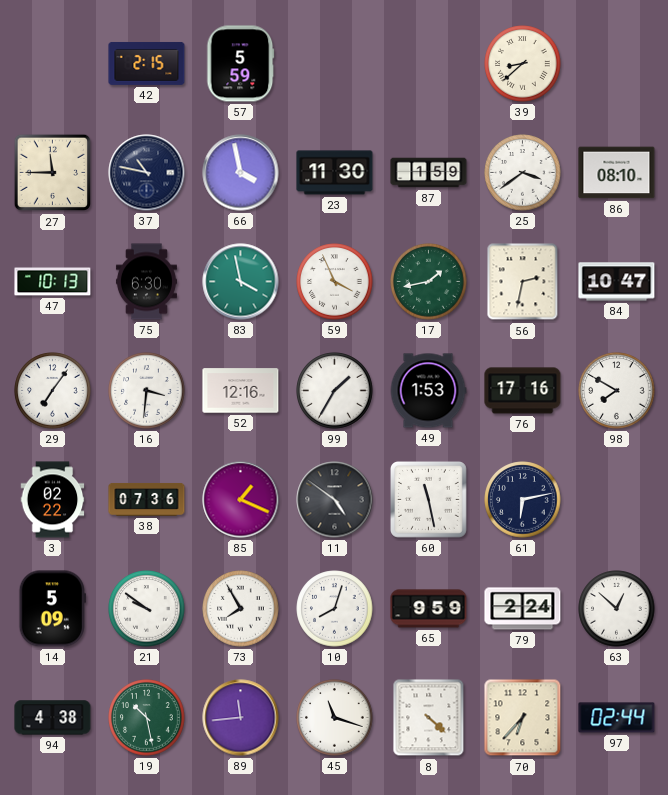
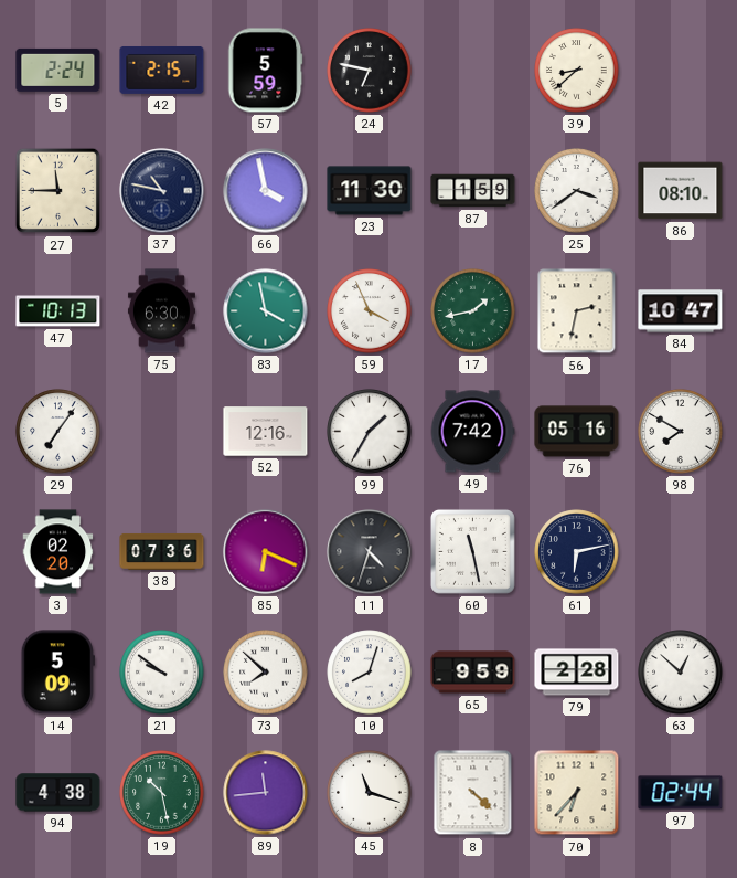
5: none -> 2:24
24: none -> 6:47
16: 3:31 -> none
49: 1:53 -> 7:42
76: 17:16 -> 05:16
3: 02:22 -> 02:20
85: 1:19 -> 6:19
11: 4:51 -> 4:33
73: 7:55 -> 7:52
79: 2:24 -> 2:28
